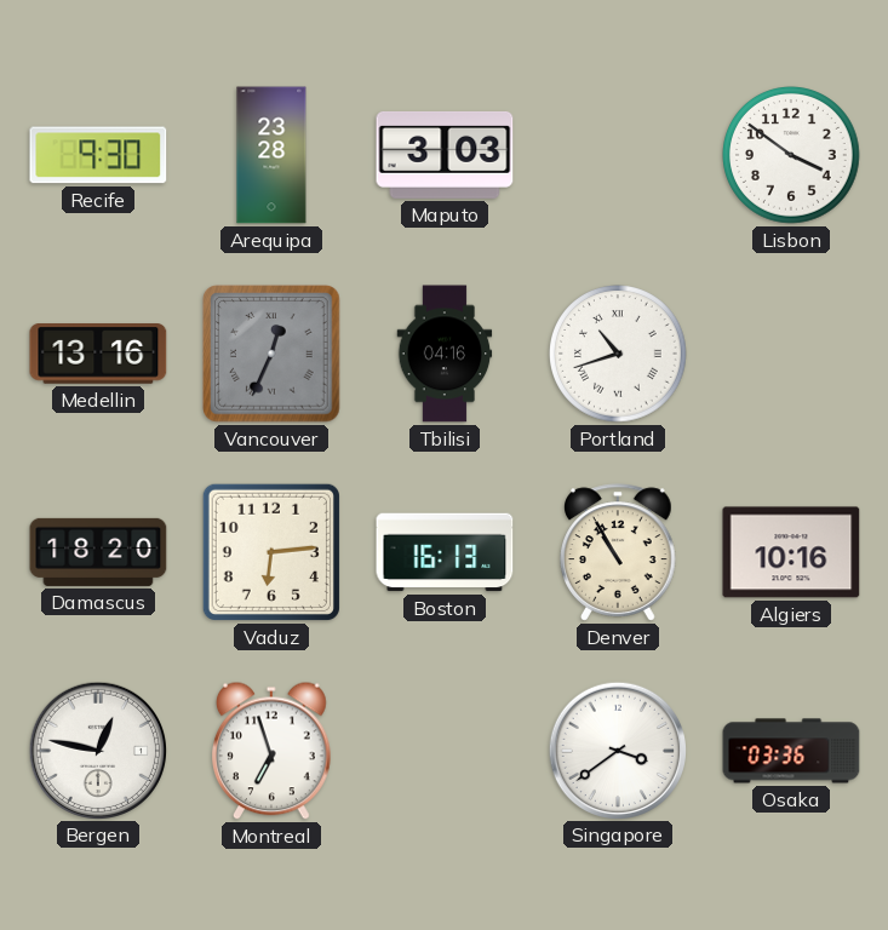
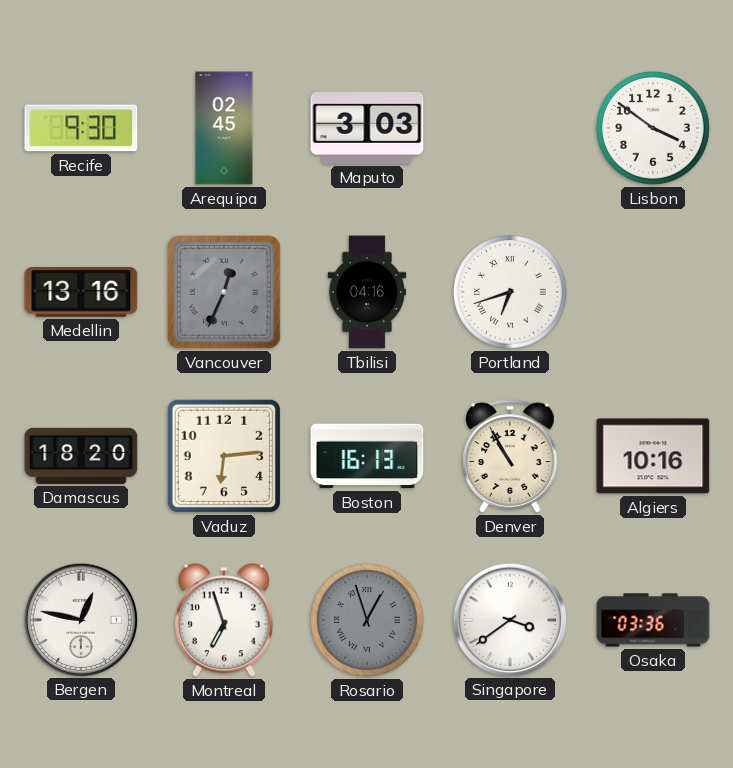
Arequipa: 23:28 -> 02:45
Portland: 10:42 -> 6:42
Rosario: none -> 12:57
